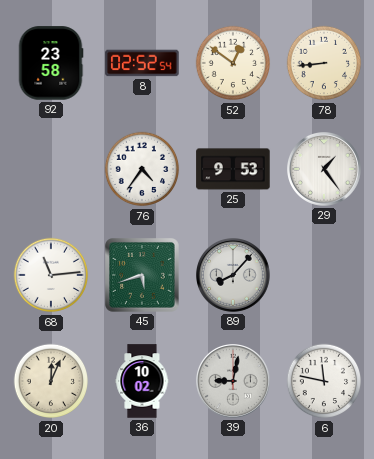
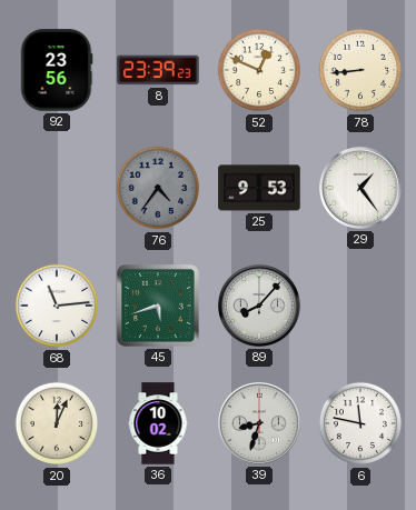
92: 23:58 -> 23:56
8: 02:52 -> 23:39
52: 12:51 -> 12:49
76 dial: white -> grey
39: 9:02 -> 8:33
